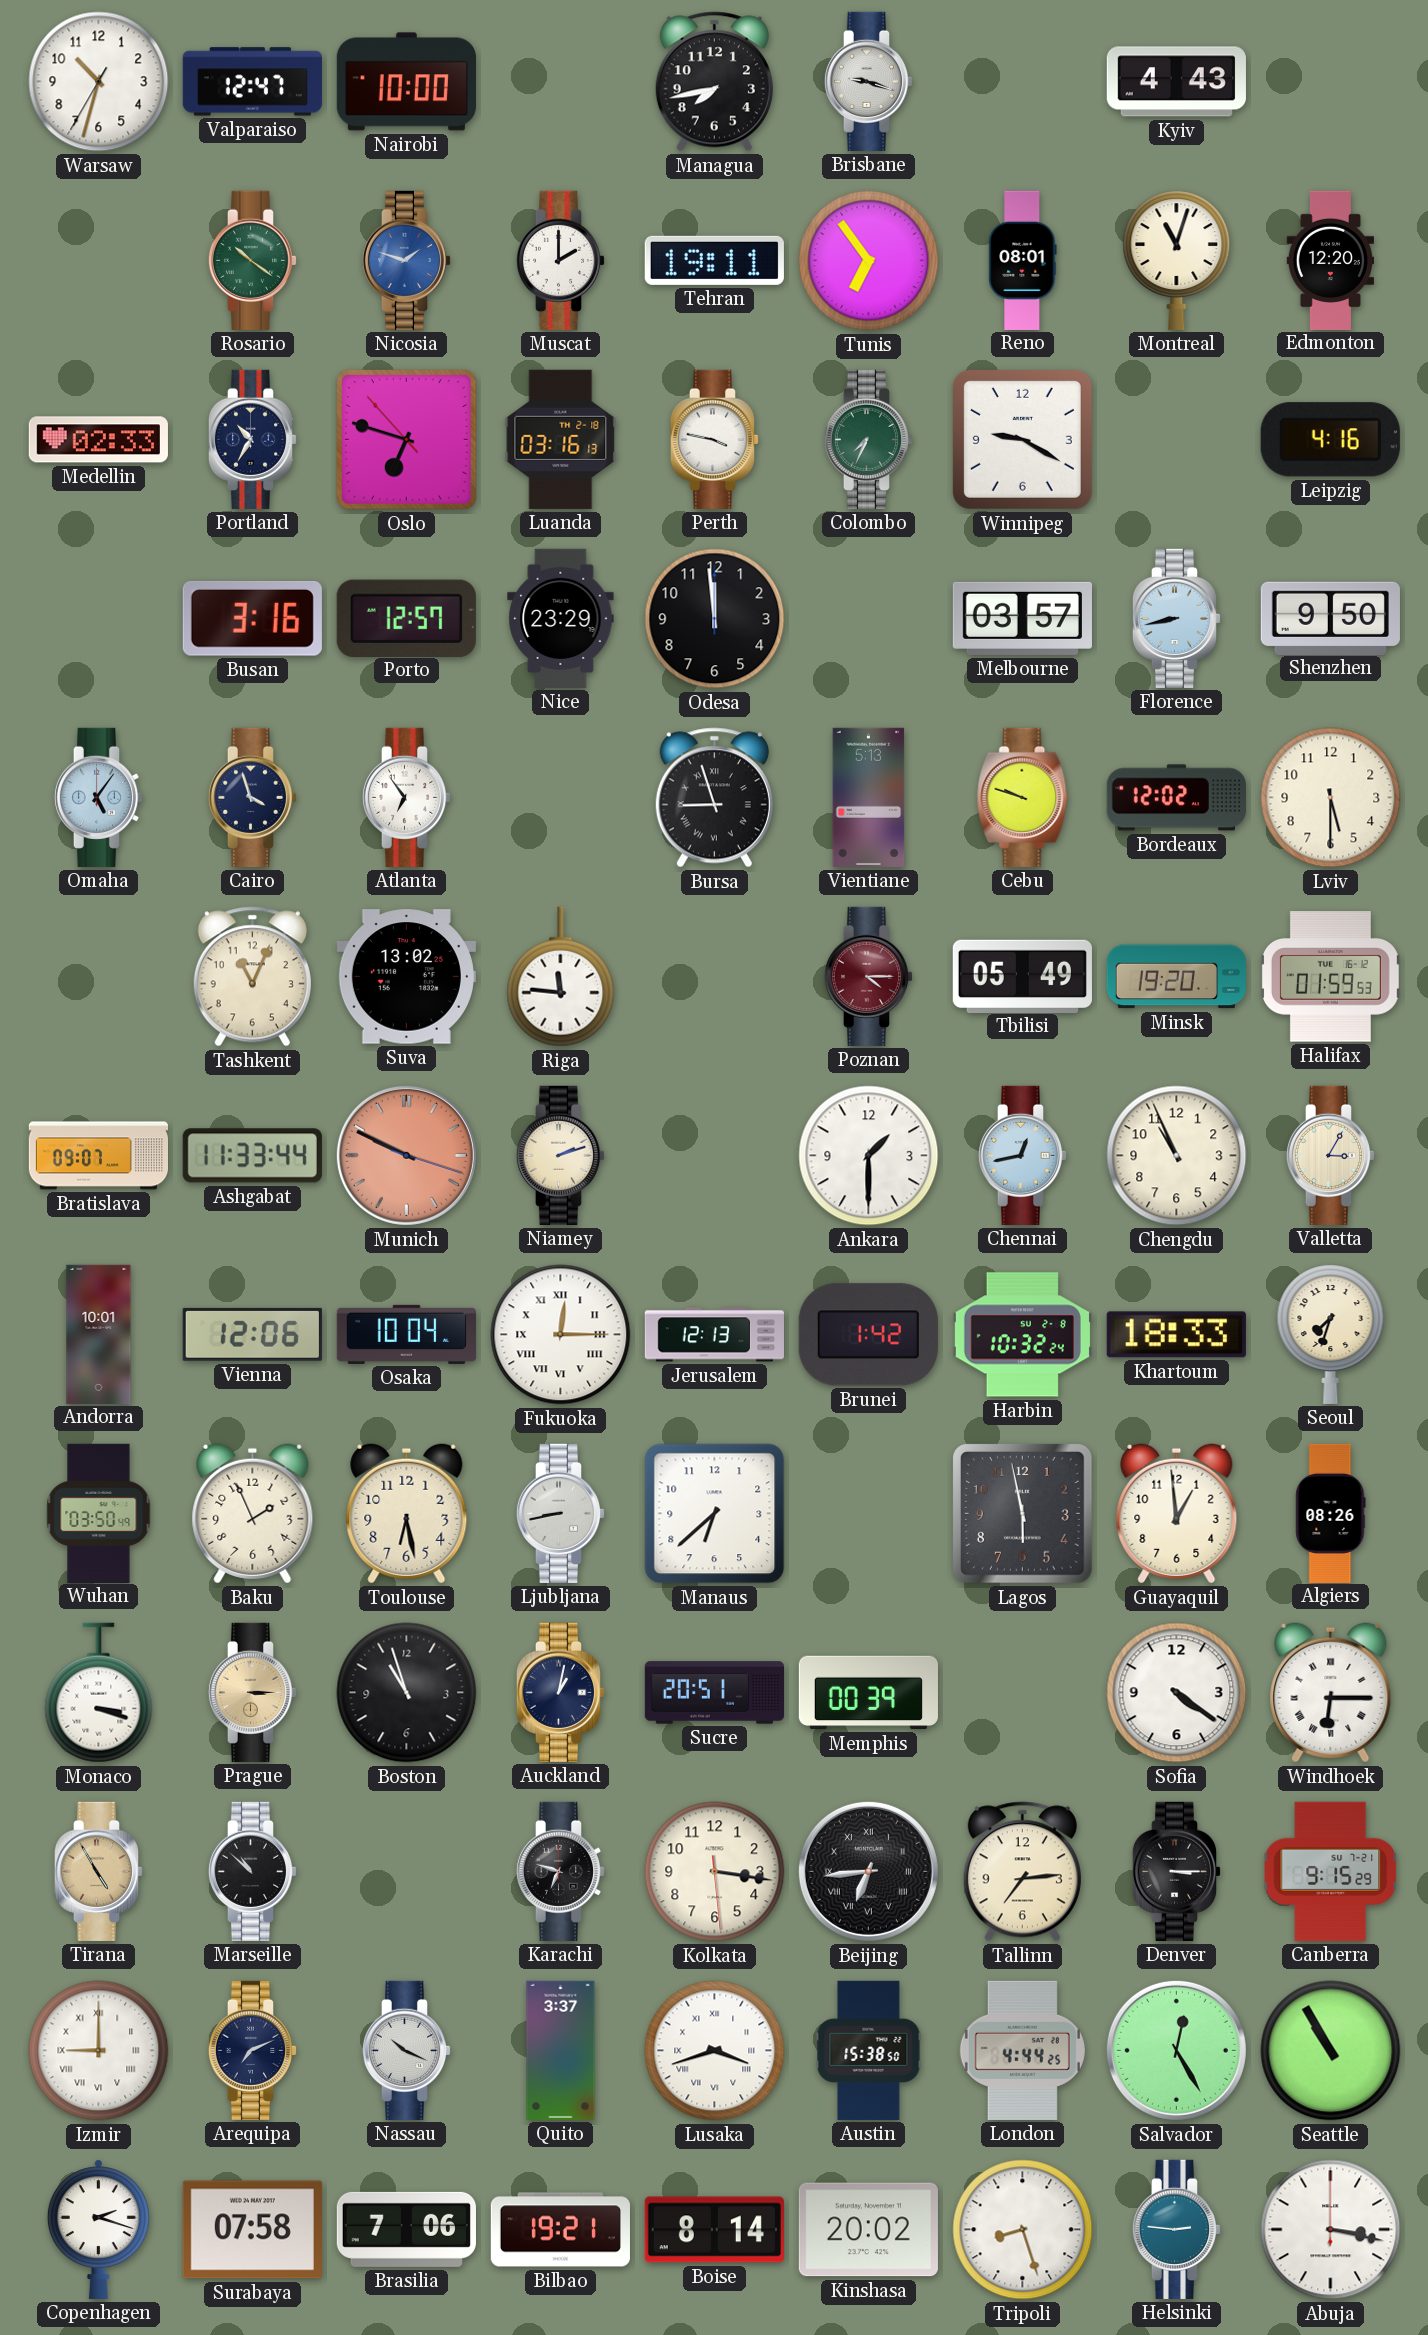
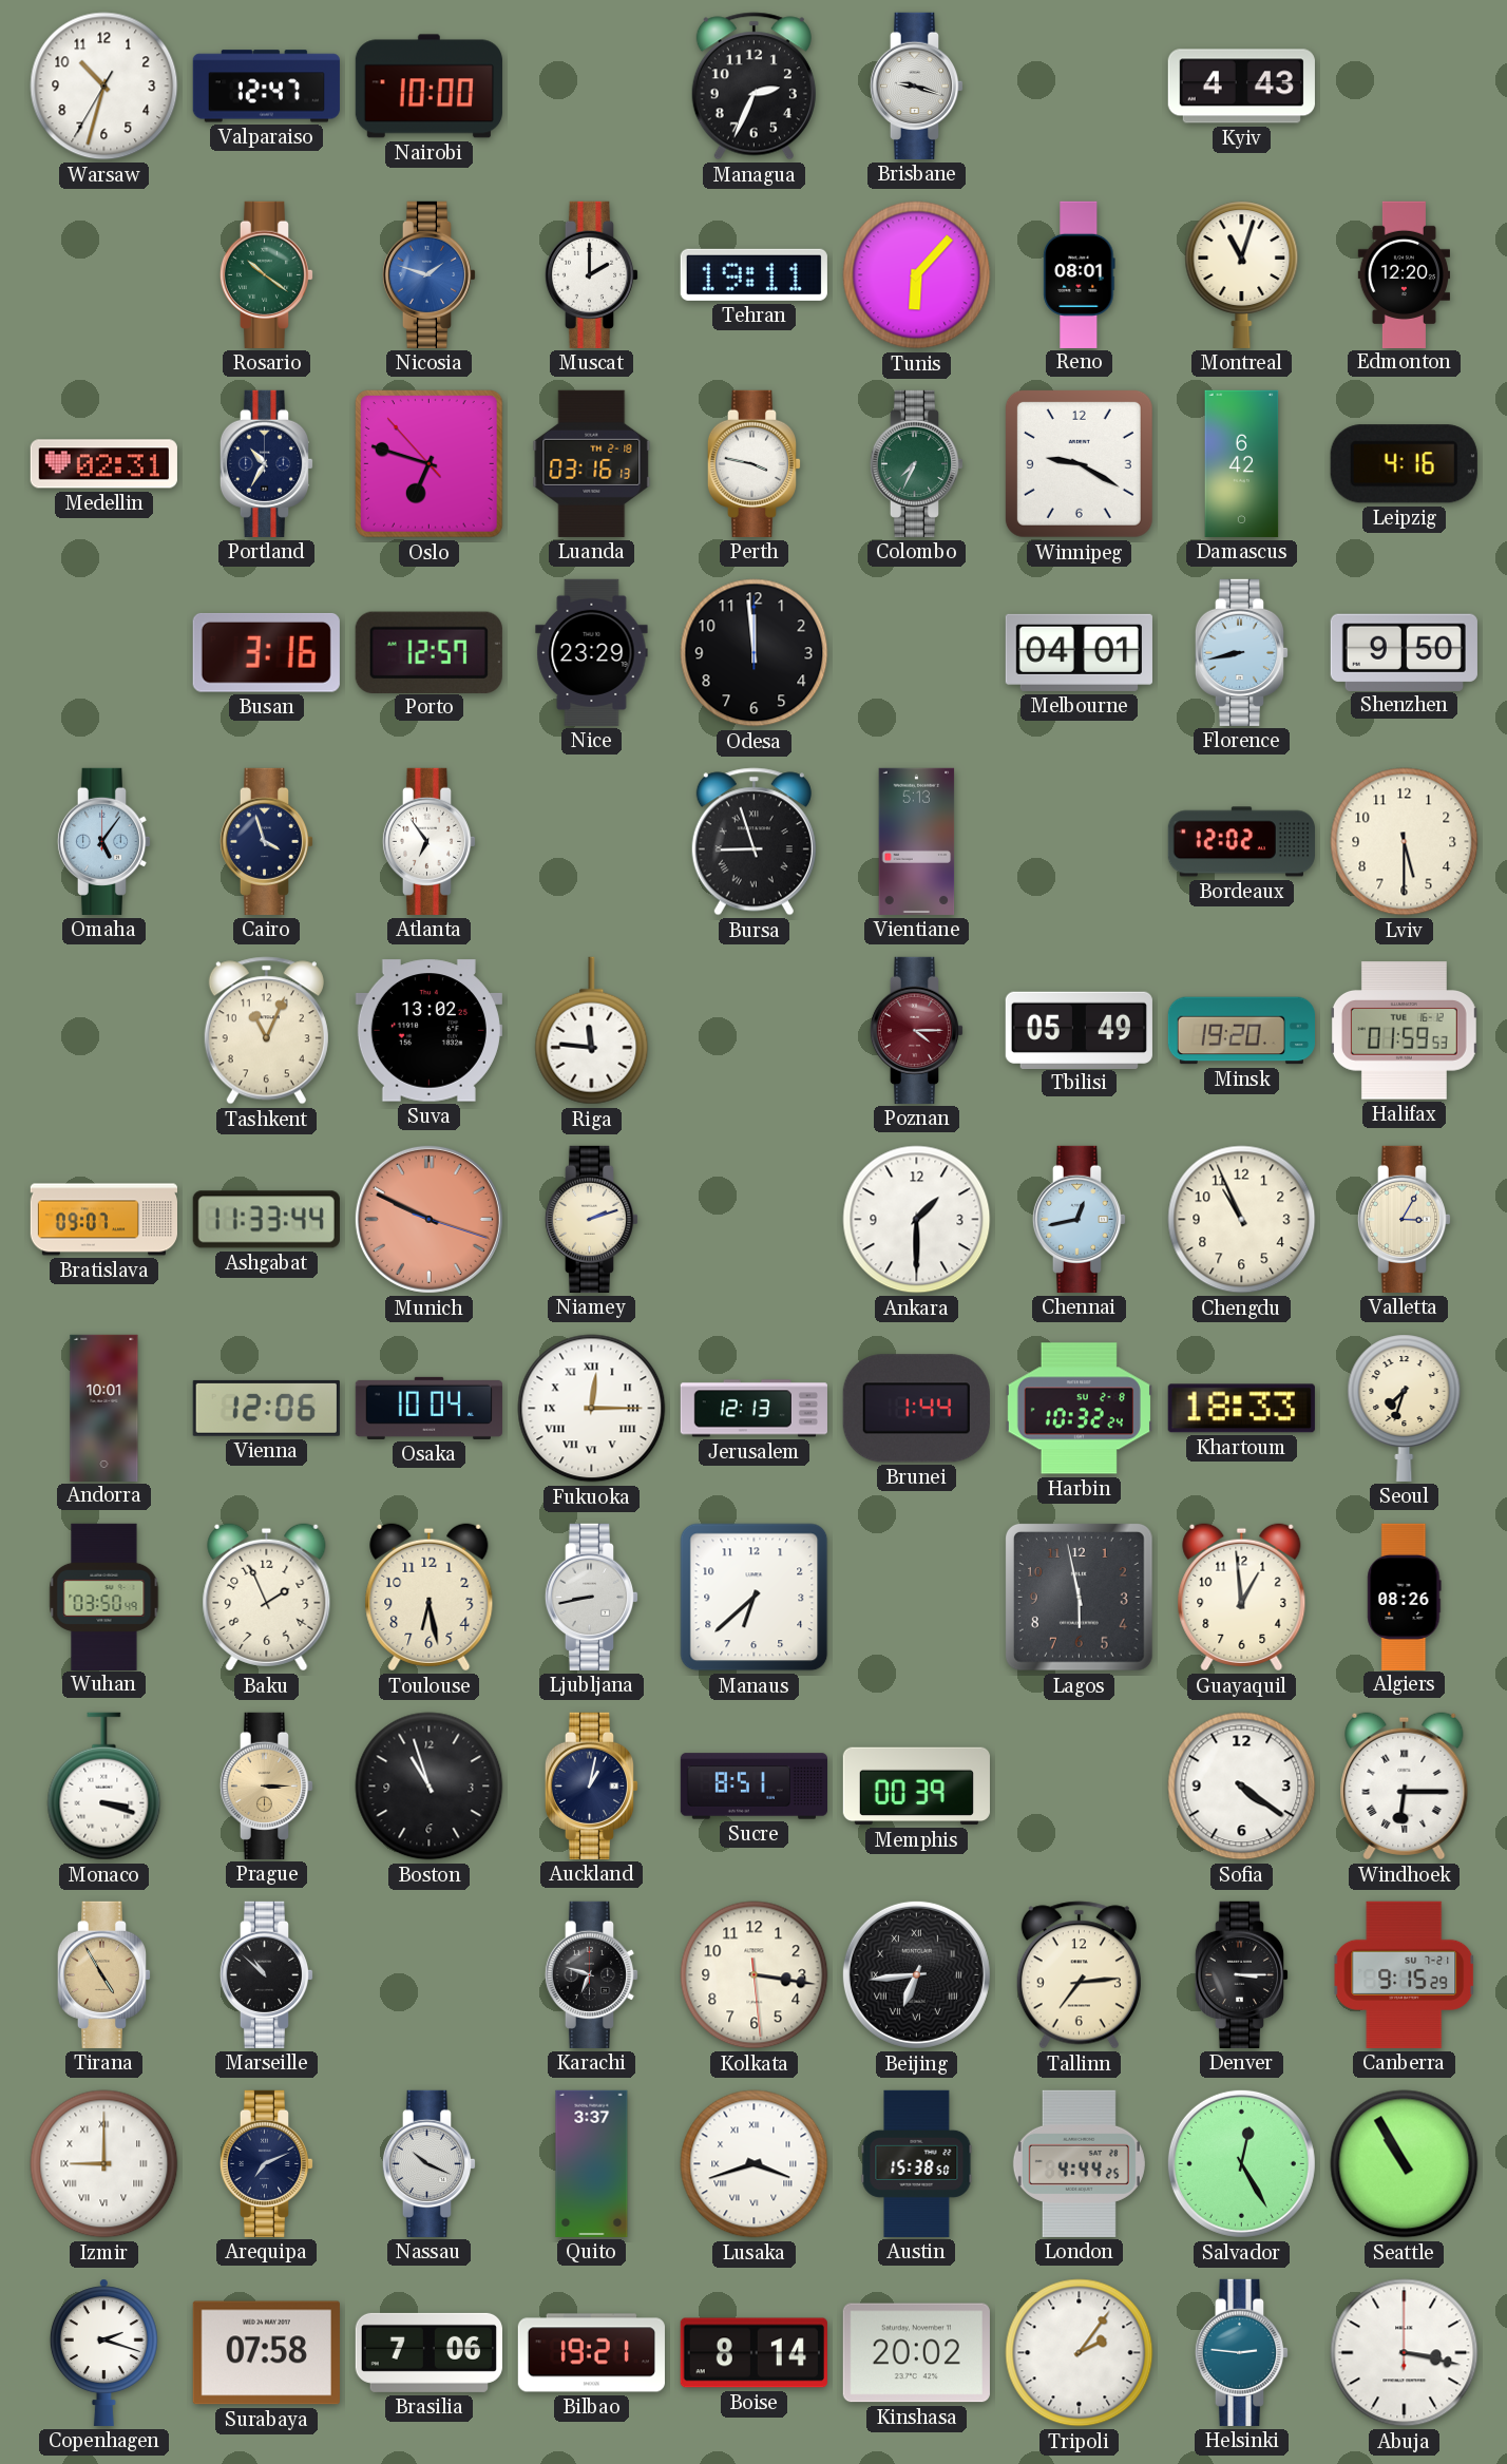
Managua: 7:43 -> 2:34
Tunis: 6:54 -> 6:07
Medellin: 02:33 -> 02:31
Damascus: none -> 6:42
Melbourne: 03:57 -> 04:01
Cebu: 9:48 -> none
Brunei: 1:42 -> 1:44
Sucre: 20:51 -> 8:51
Tripoli: 8:27 -> 2:06
